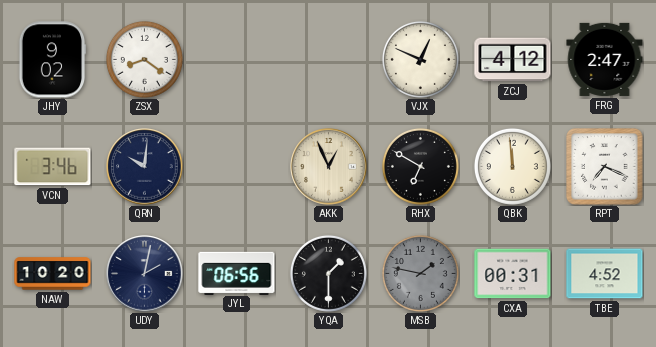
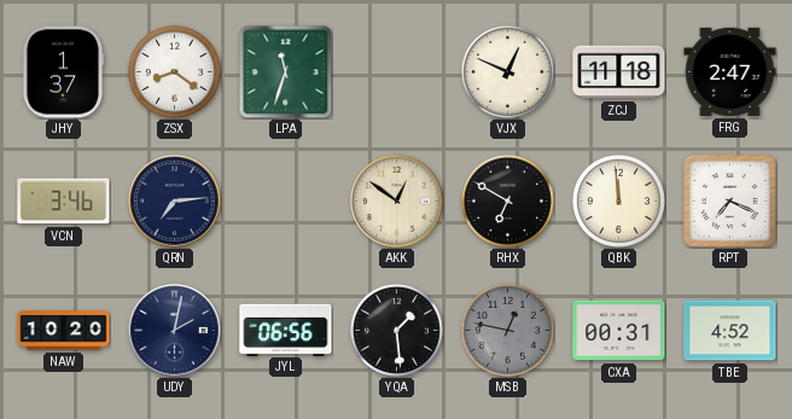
JHY: 9:02 -> 1:37
LPA: none -> 11:33
ZCJ: 4:12 -> 11:18
QRN: 10:01 -> 7:14
AKK: 12:56 -> 12:51
YQA: 1:30 -> 1:29
MSB: 1:47 -> 12:47
